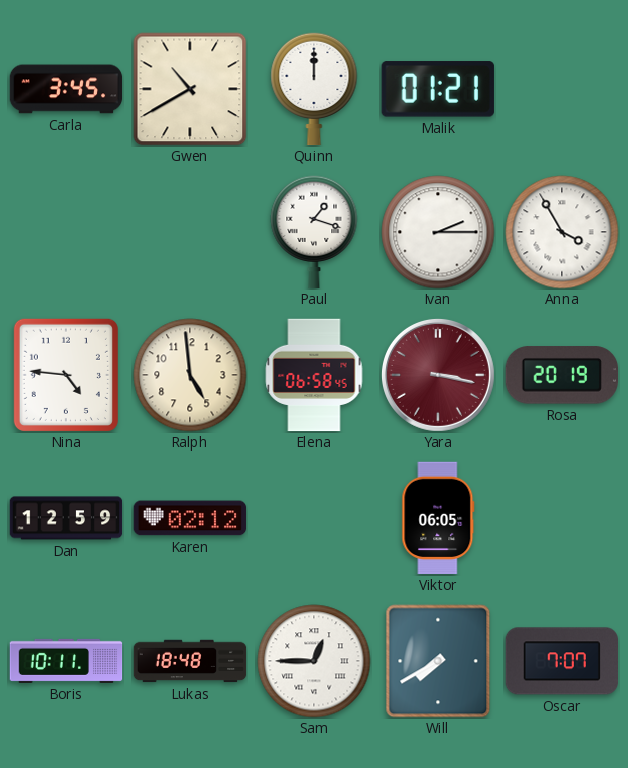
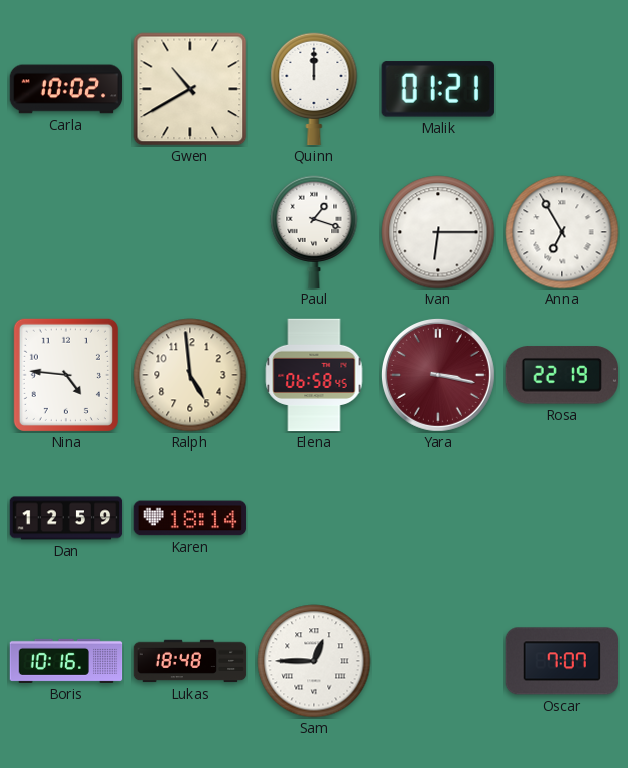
Carla: 3:45 -> 10:02
Ivan: 2:15 -> 6:15
Anna: 3:55 -> 6:55
Rosa: 20:19 -> 22:19
Karen: 02:12 -> 18:14
Viktor: 06:05 -> none
Boris: 10:11 -> 10:16
Will: 7:40 -> none
